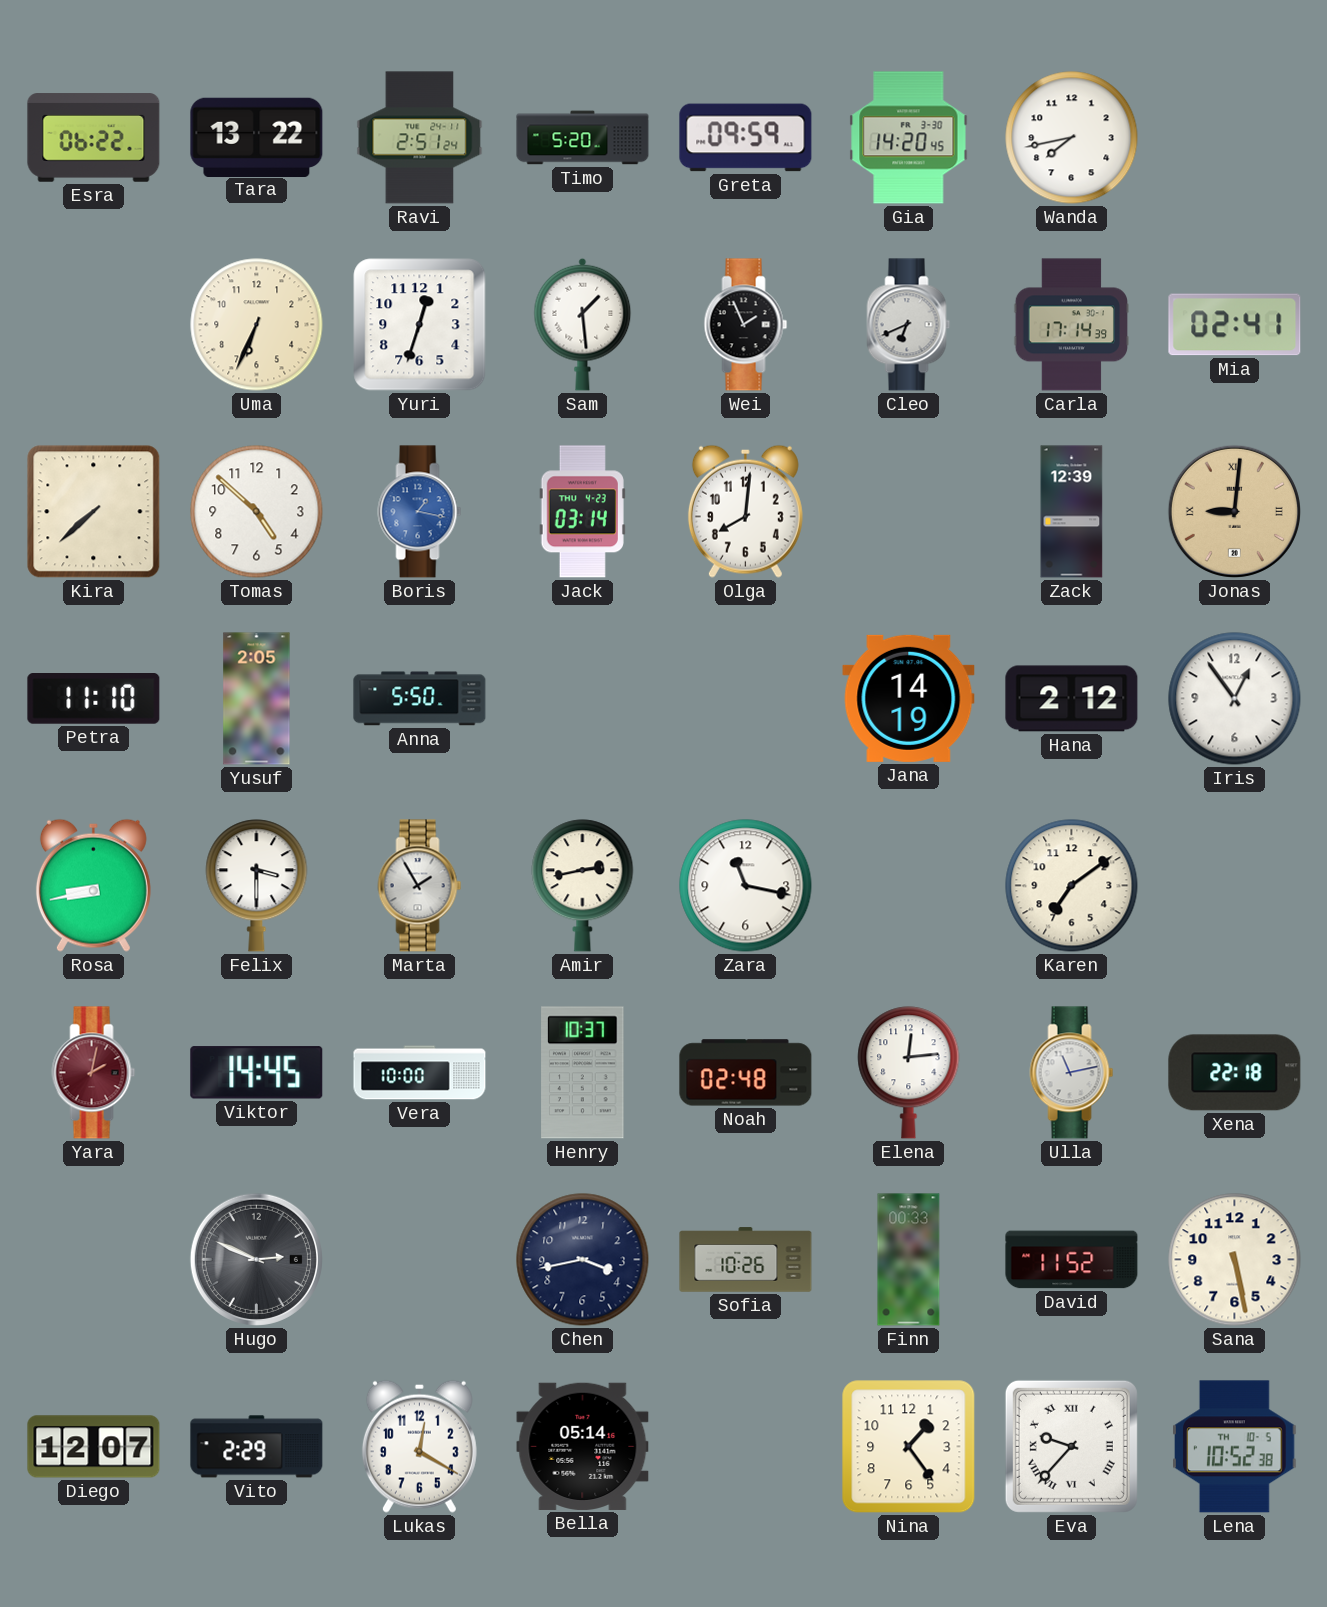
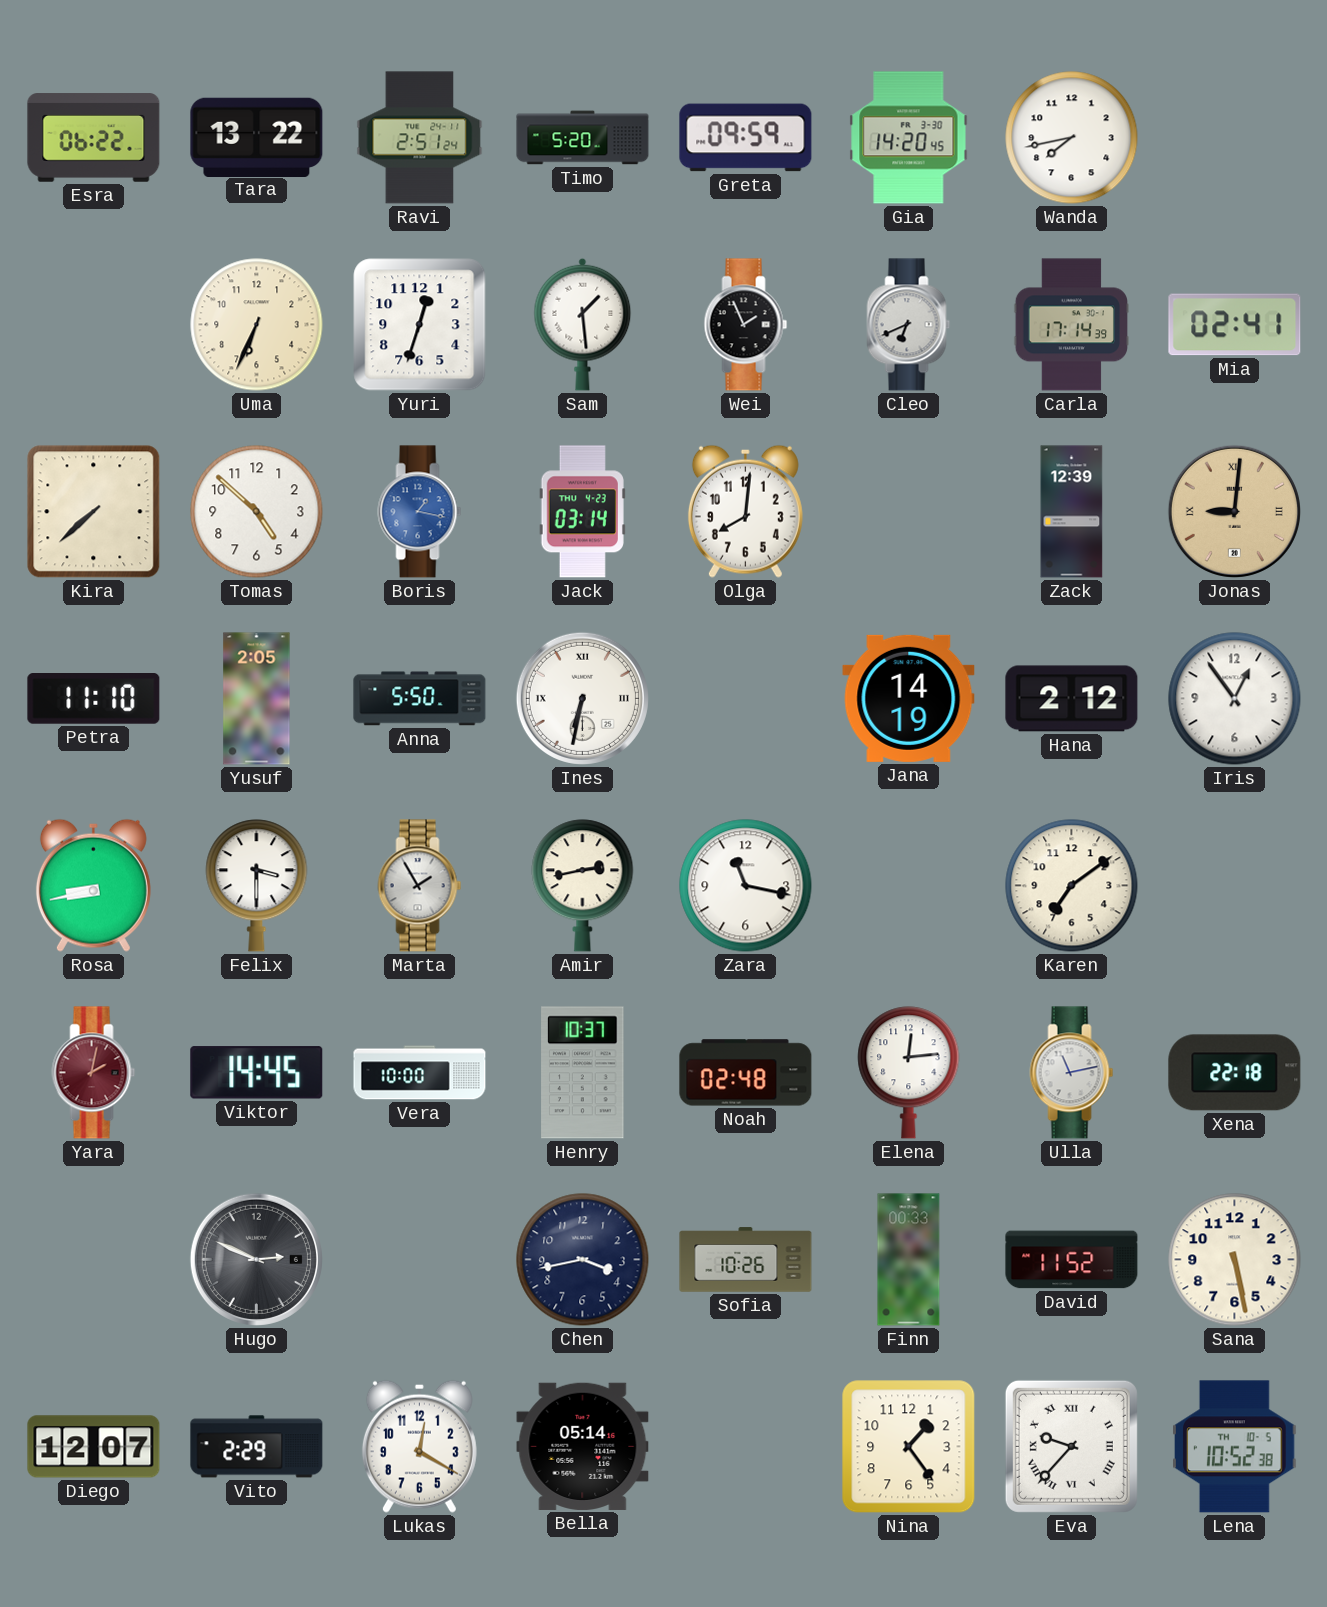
Ines: none -> 6:32
